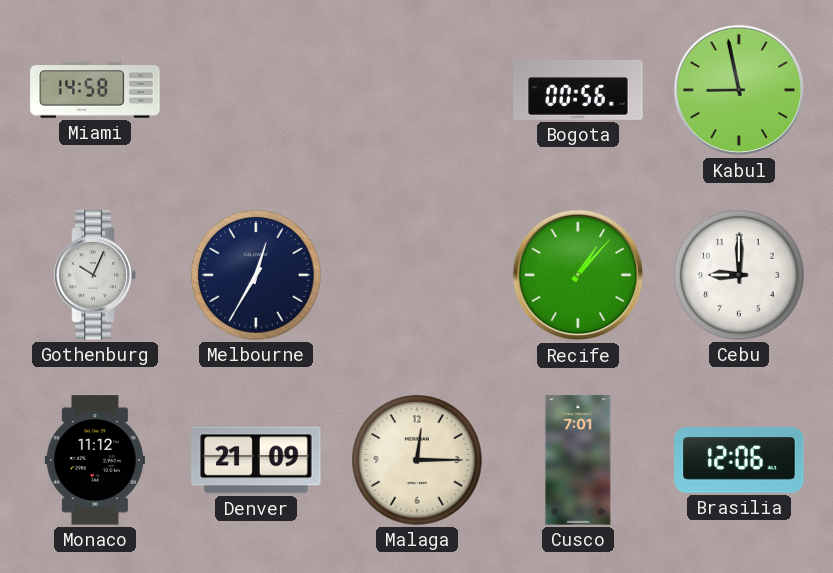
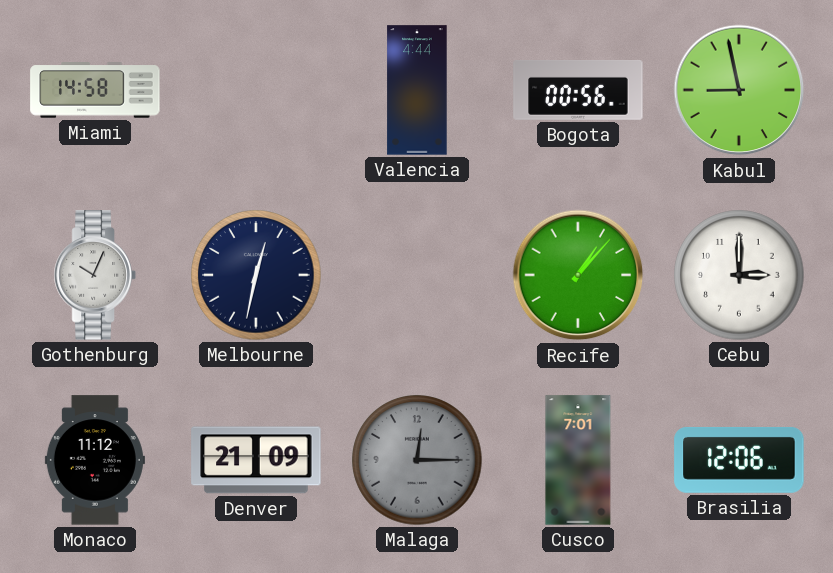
Valencia: none -> 4:44
Melbourne: 12:35 -> 12:32
Cebu: 9:00 -> 3:00
Malaga dial: cream -> grey
